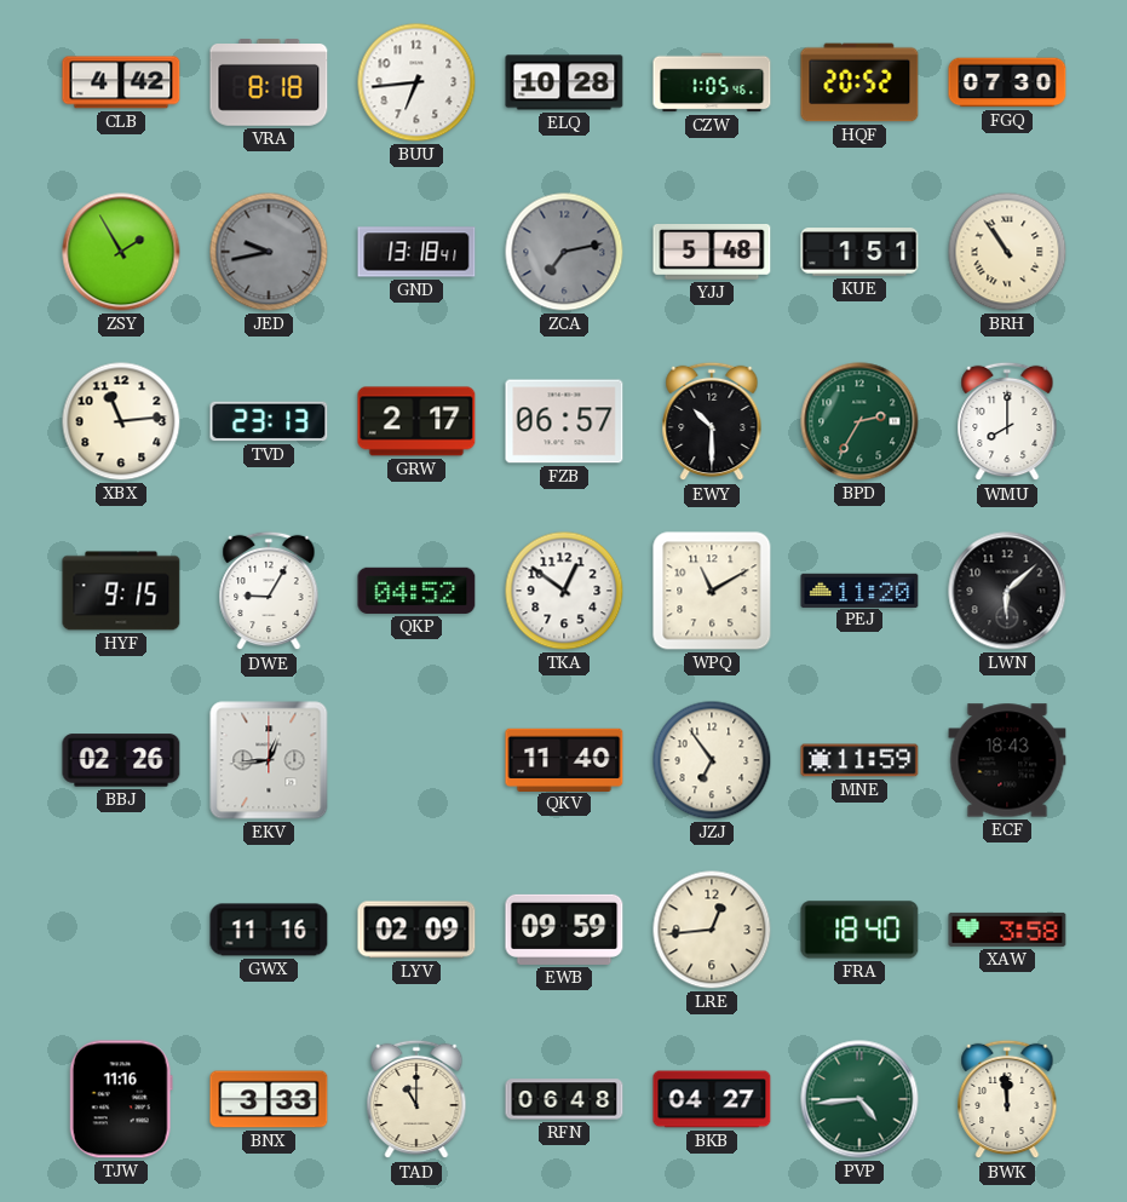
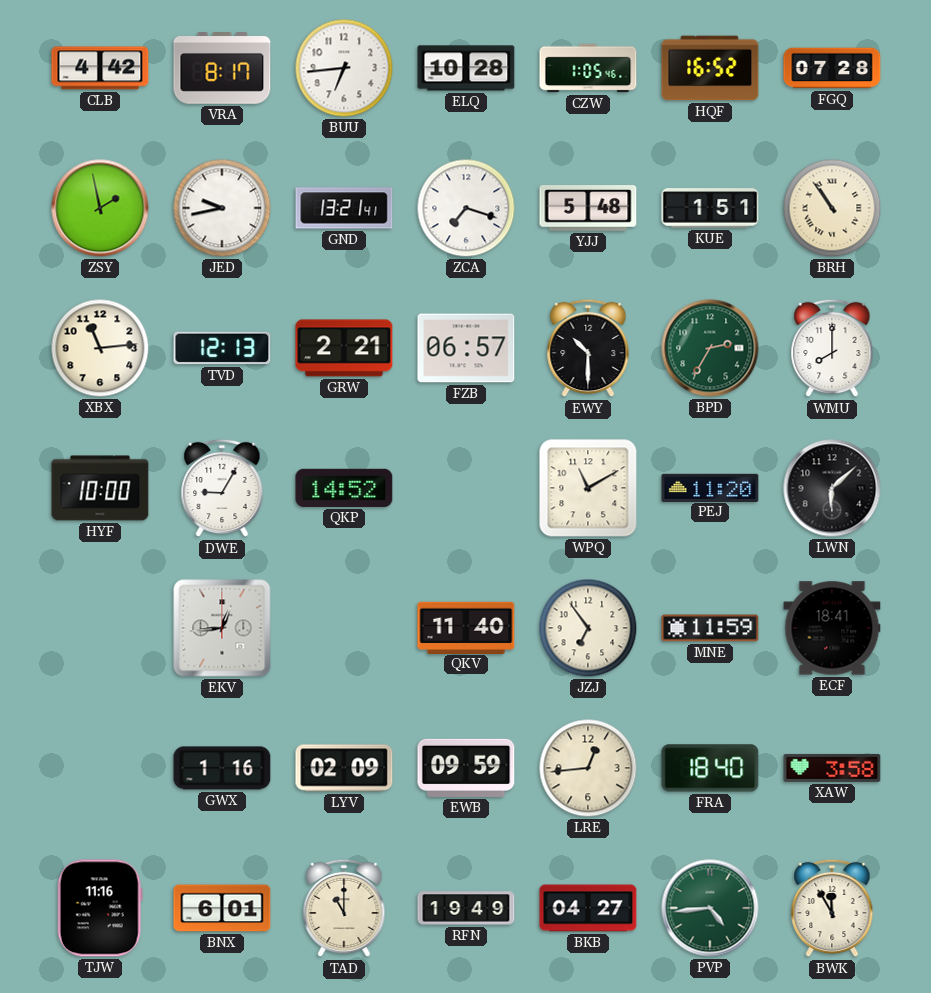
VRA: 8:18 -> 8:17
HQF: 20:52 -> 16:52
FGQ: 07:30 -> 07:28
ZSY: 1:55 -> 1:58
JED dial: grey -> white
GND: 13:18 -> 13:21
ZCA: 7:13 -> 7:18
ZCA dial: grey -> white
TVD: 23:13 -> 12:13
GRW: 2:17 -> 2:21
HYF: 9:15 -> 10:00
QKP: 04:52 -> 14:52
TKA: 12:51 -> none
BBJ: 02:26 -> none
ECF: 18:43 -> 18:41
GWX: 11:16 -> 1:16
BNX: 3:33 -> 6:01
RFN: 06:48 -> 19:49
BWK: 11:59 -> 11:55
